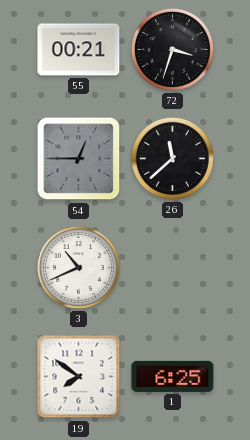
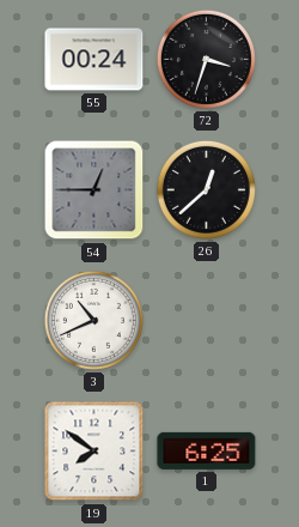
55: 00:21 -> 00:24
26: 11:38 -> 12:38
